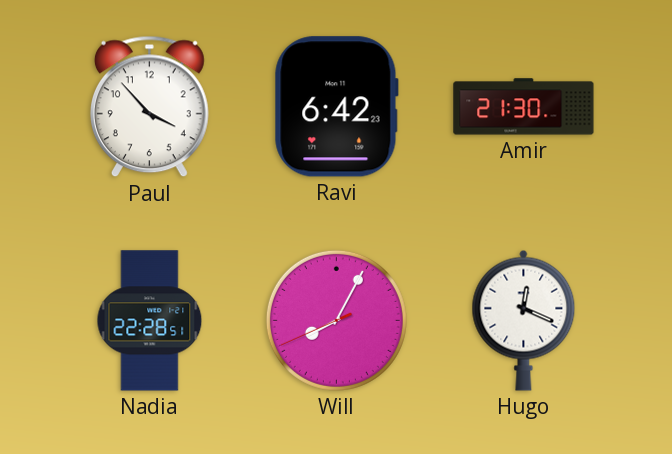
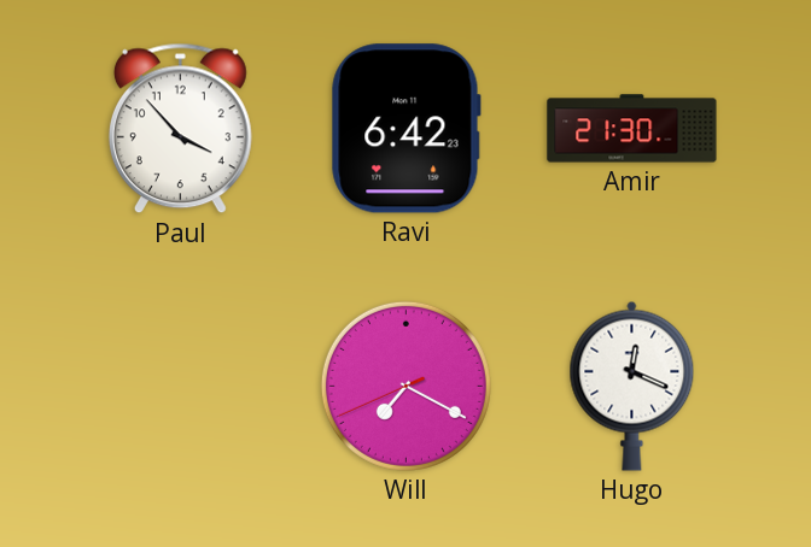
Nadia: 22:28 -> none
Will: 8:04 -> 7:19
